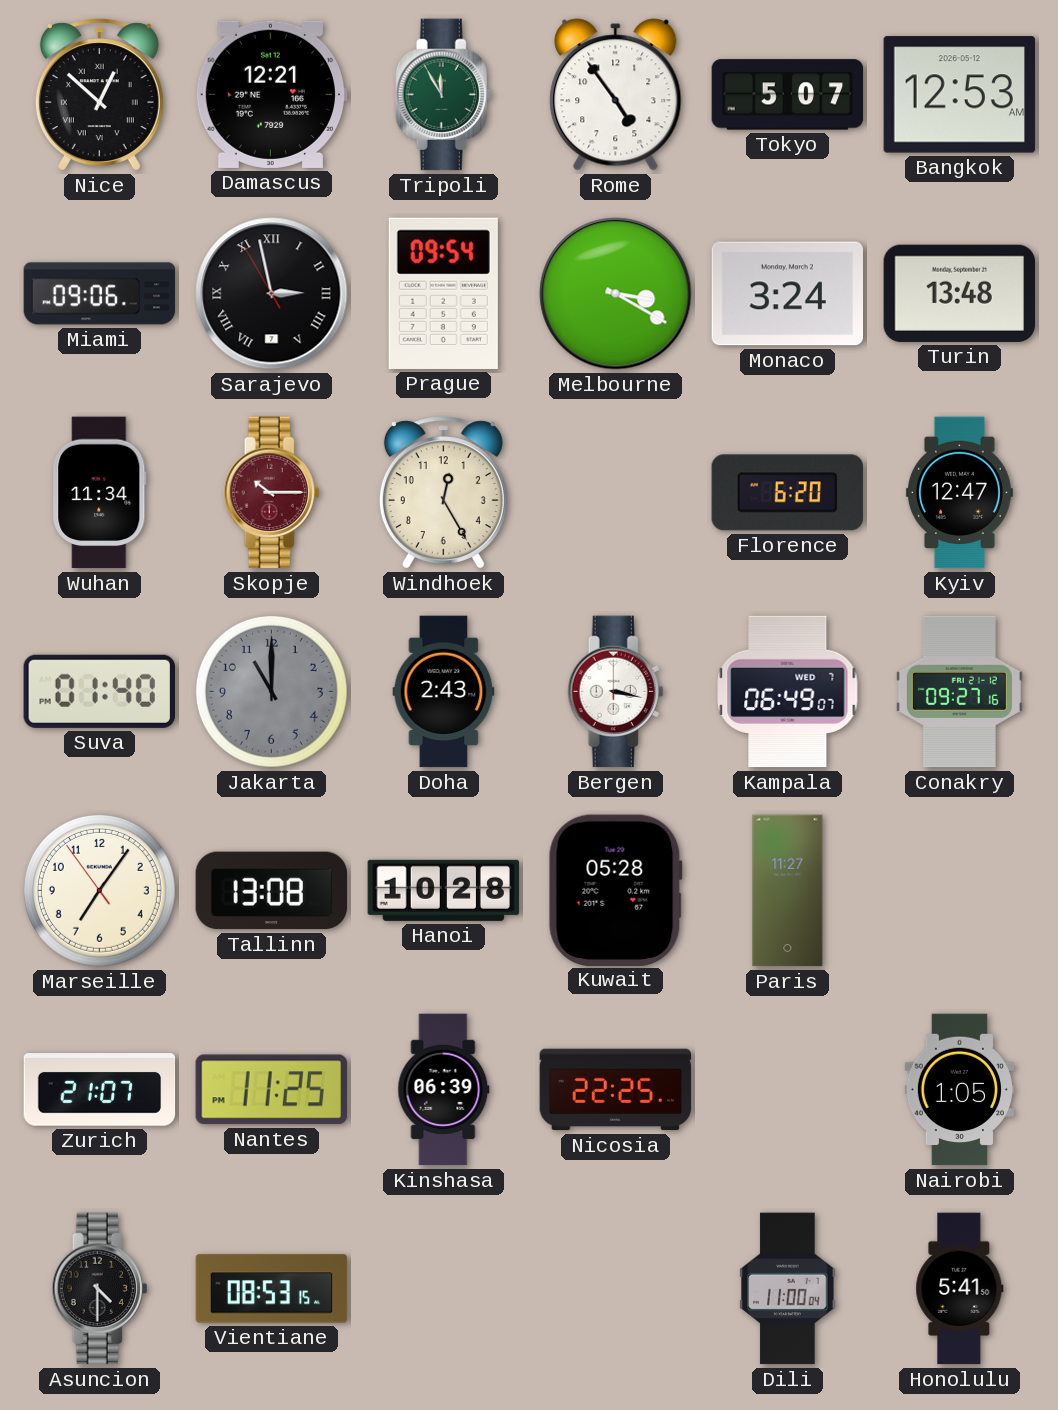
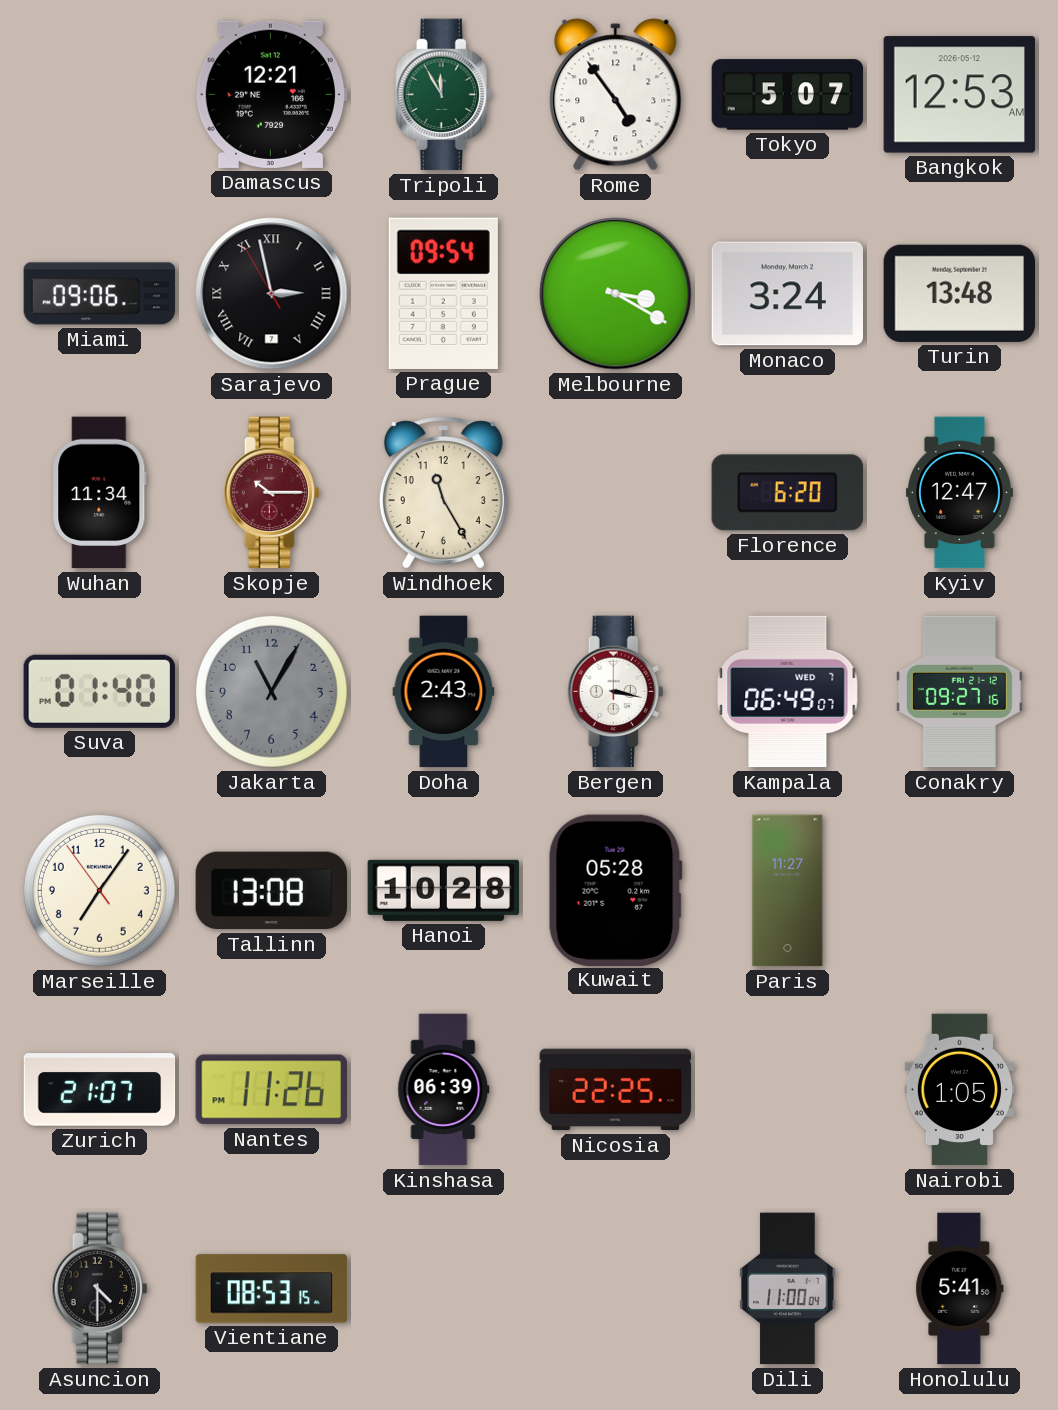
Nice: 12:52 -> none
Windhoek: 12:25 -> 11:25
Jakarta: 11:00 -> 11:05
Nantes: 11:25 -> 11:26
